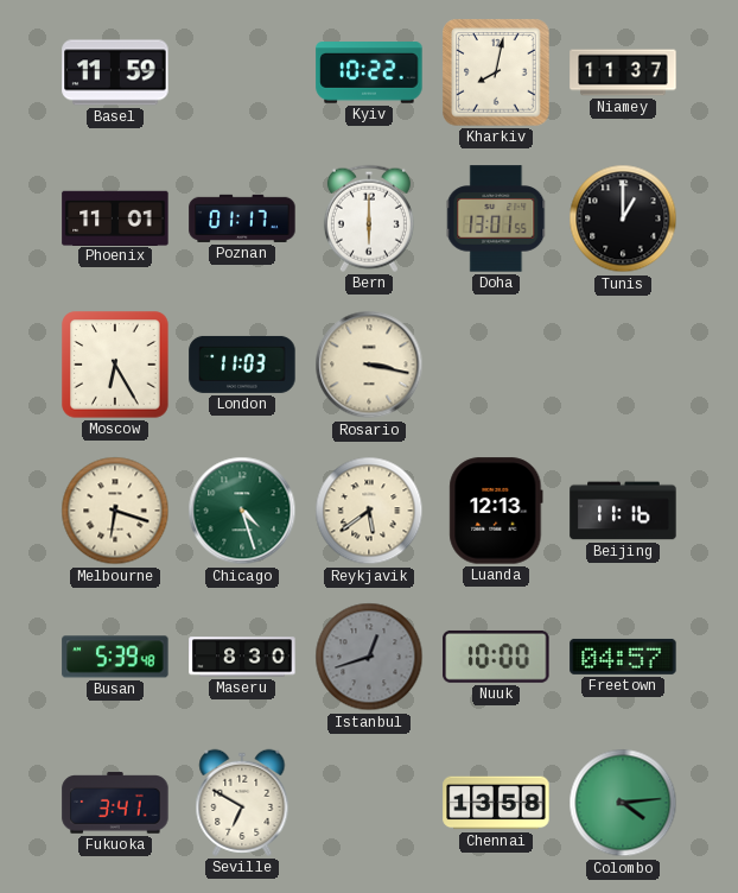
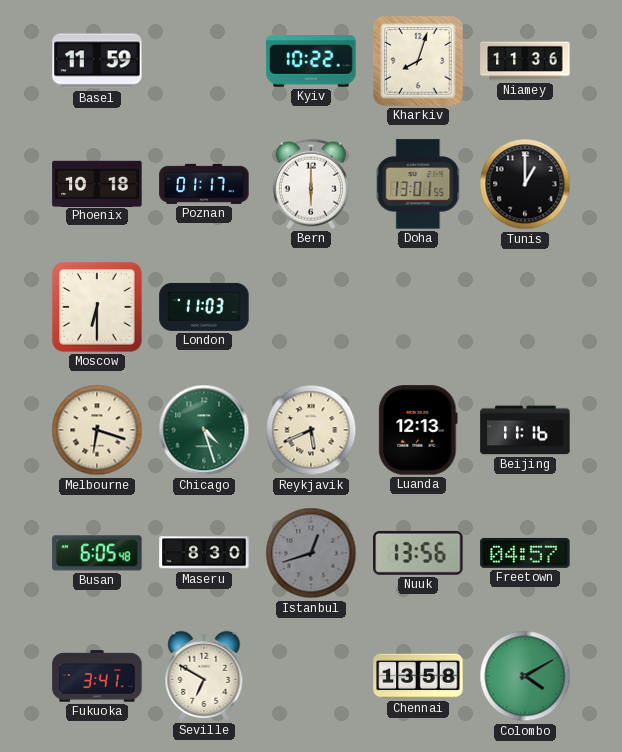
Kharkiv: 8:02 -> 8:03
Niamey: 11:37 -> 11:36
Phoenix: 11:01 -> 10:18
Moscow: 6:25 -> 6:30
Rosario: 3:17 -> none
Reykjavik: 5:39 -> 5:41
Busan: 5:39 -> 6:05
Nuuk: 10:00 -> 13:56
Colombo: 4:14 -> 4:10
